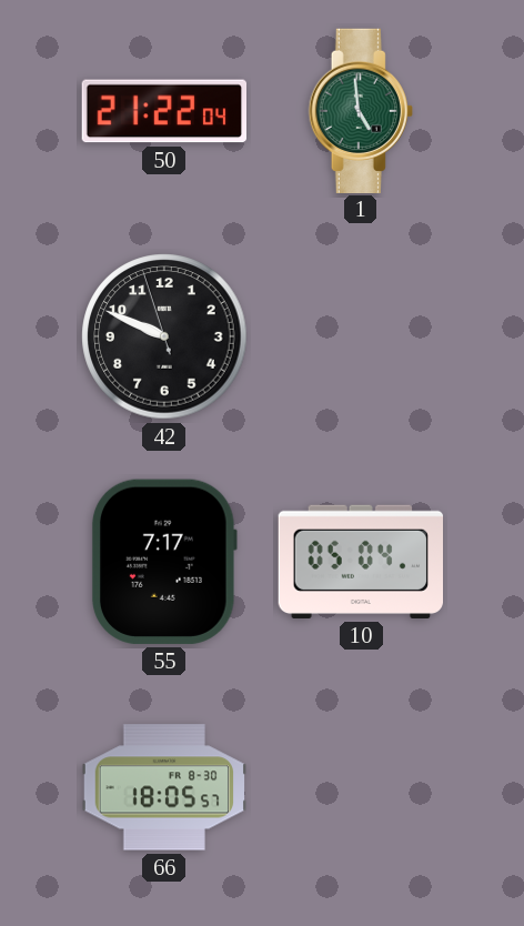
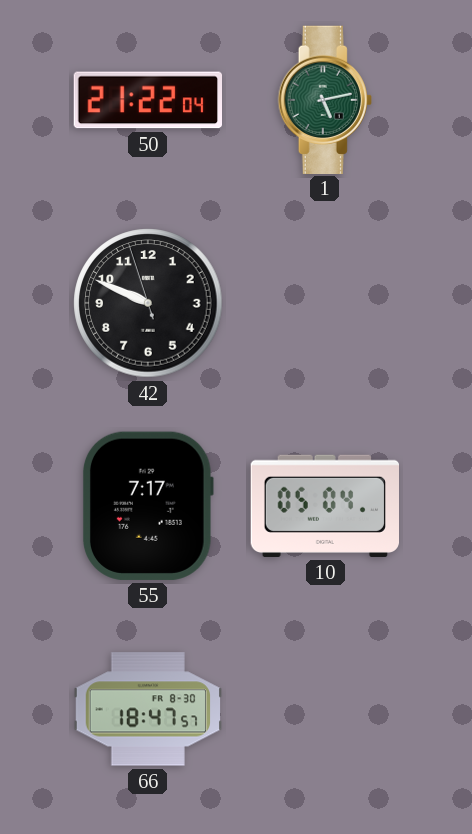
1: 4:59 -> 5:13
66: 18:05 -> 18:47
